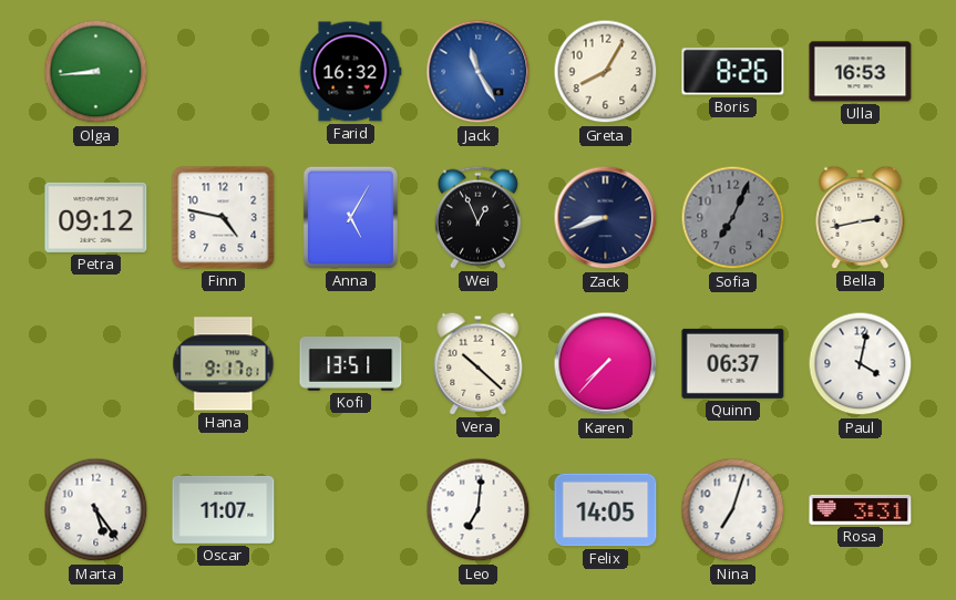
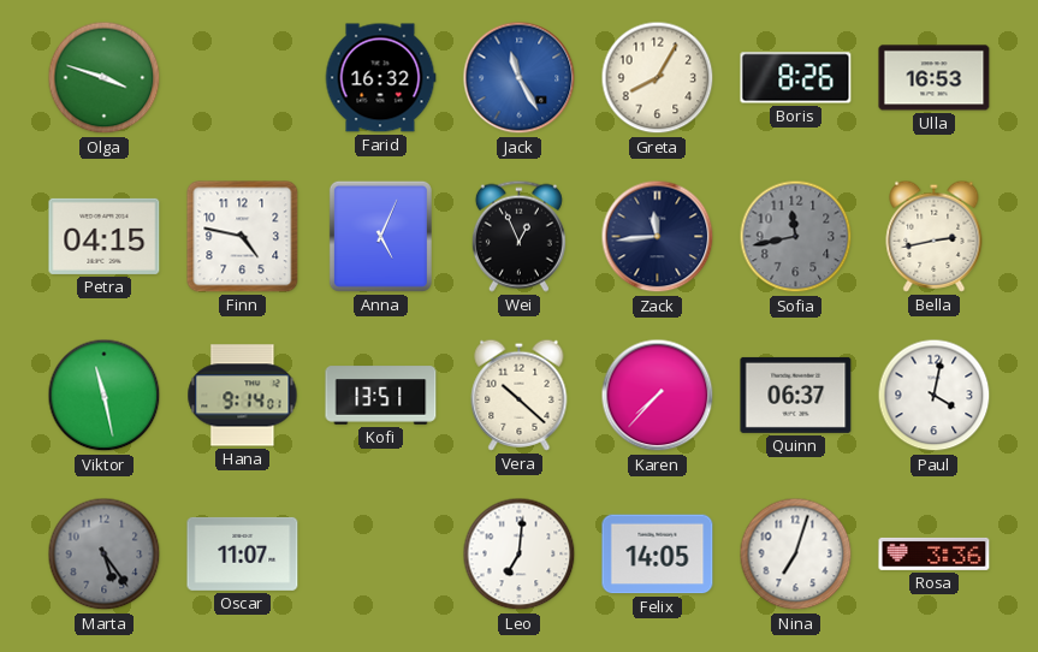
Olga: 8:44 -> 3:48
Petra: 09:12 -> 04:15
Anna: 5:05 -> 5:04
Zack: 8:42 -> 11:44
Sofia: 7:04 -> 11:43
Viktor: none -> 11:28
Hana: 9:17 -> 9:14
Marta dial: white -> grey
Rosa: 3:31 -> 3:36
